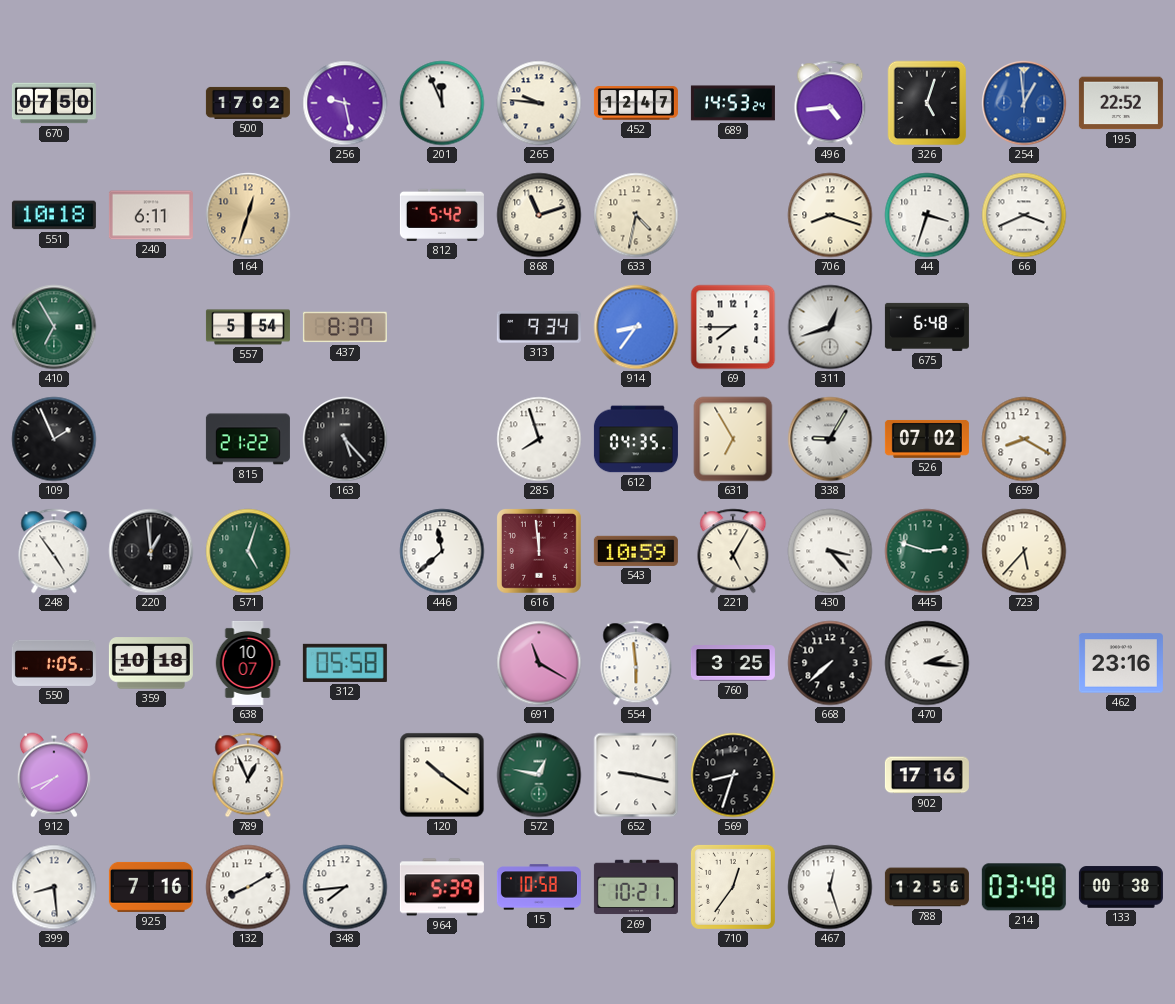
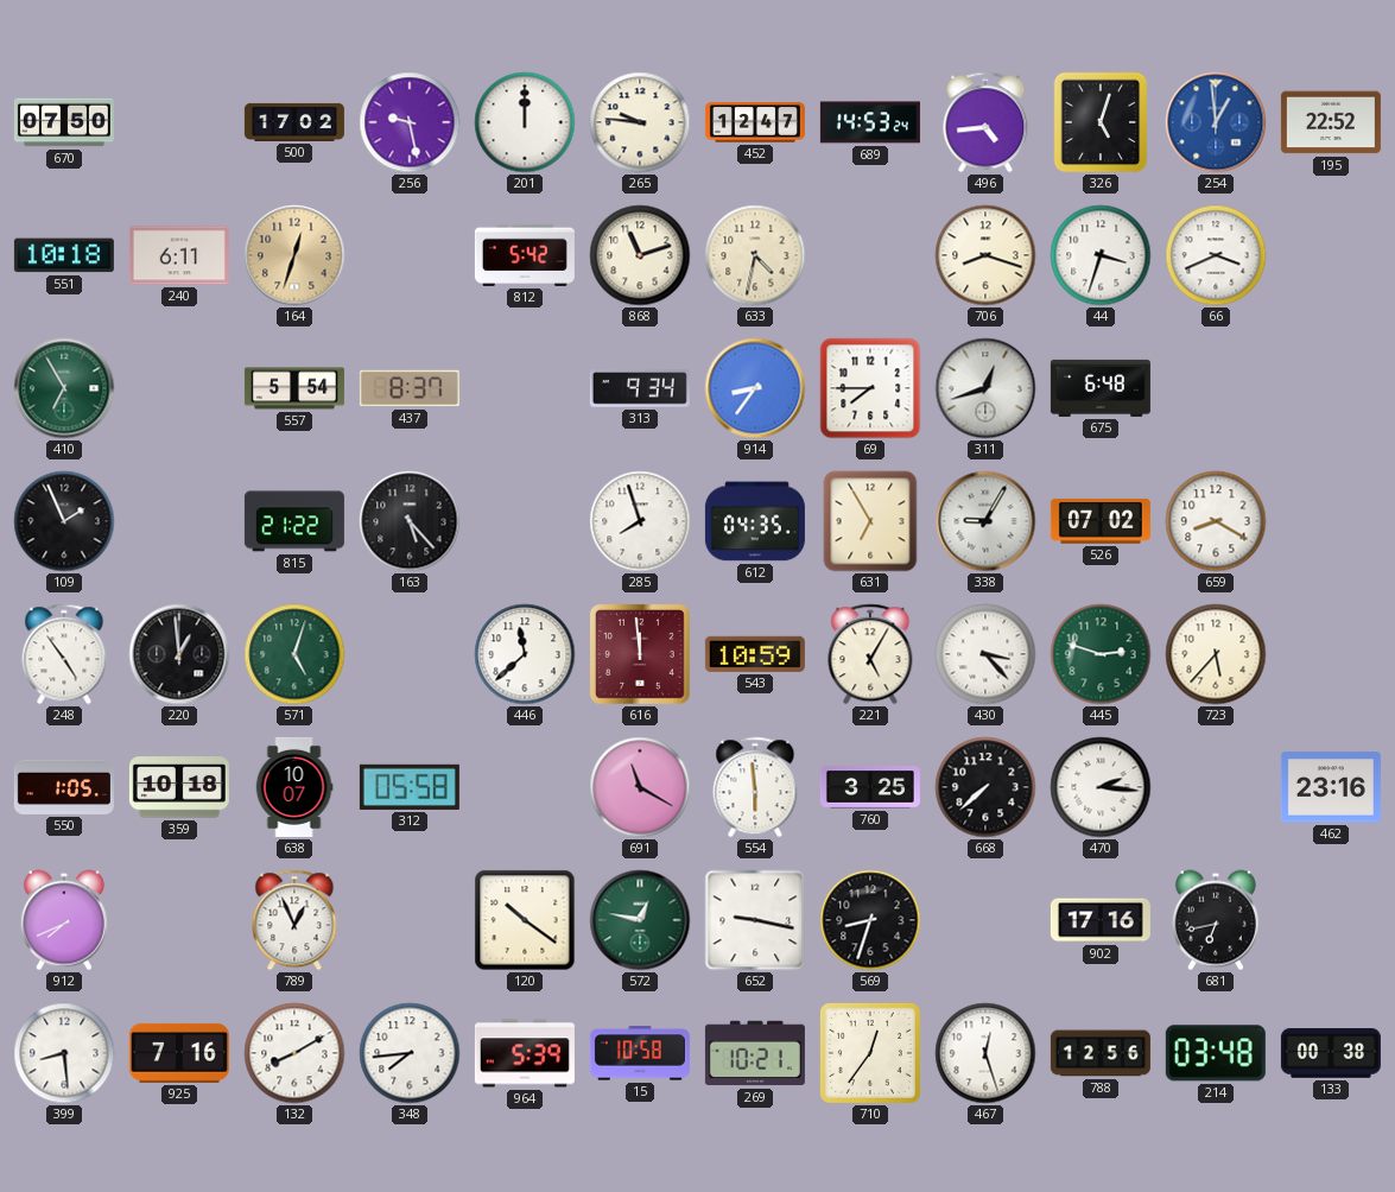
201: 11:56 -> 12:00
681: none -> 6:43
